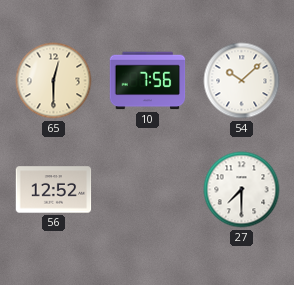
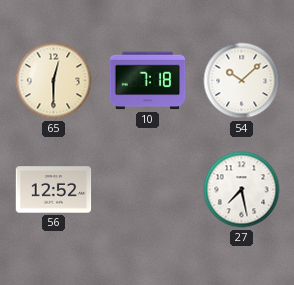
10: 7:56 -> 7:18
27: 7:30 -> 7:28
